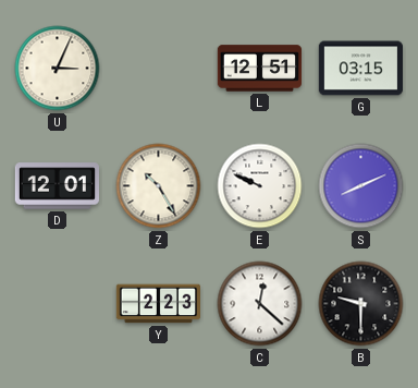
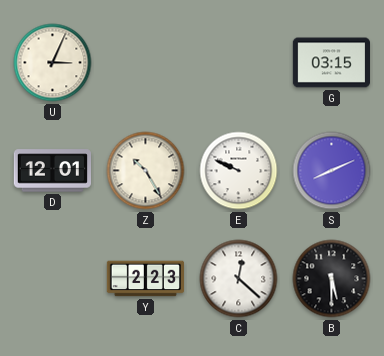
L: 12:51 -> none
B: 9:30 -> 5:30
